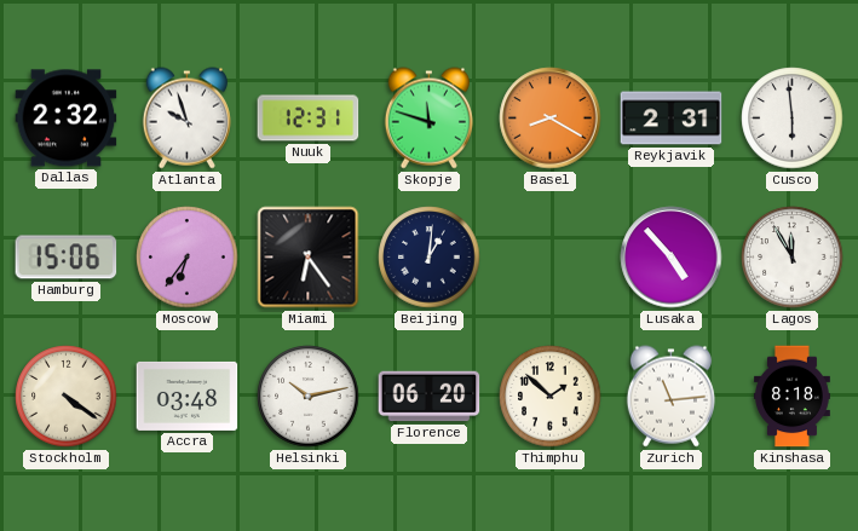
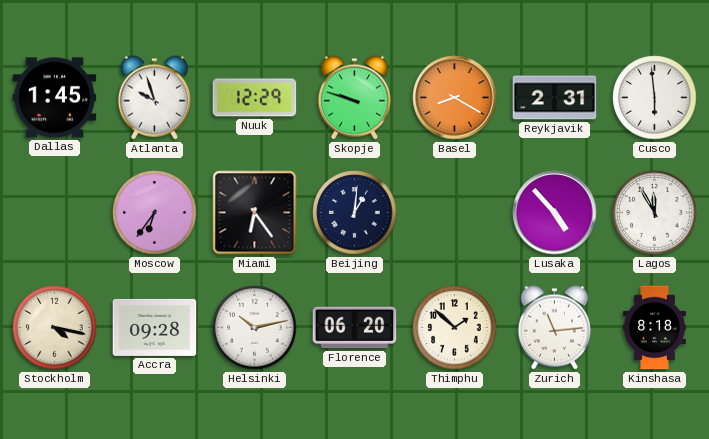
Dallas: 2:32 -> 1:45
Nuuk: 12:31 -> 12:29
Skopje: 11:48 -> 9:48
Hamburg: 15:06 -> none
Stockholm: 4:21 -> 4:17
Accra: 03:48 -> 09:28
